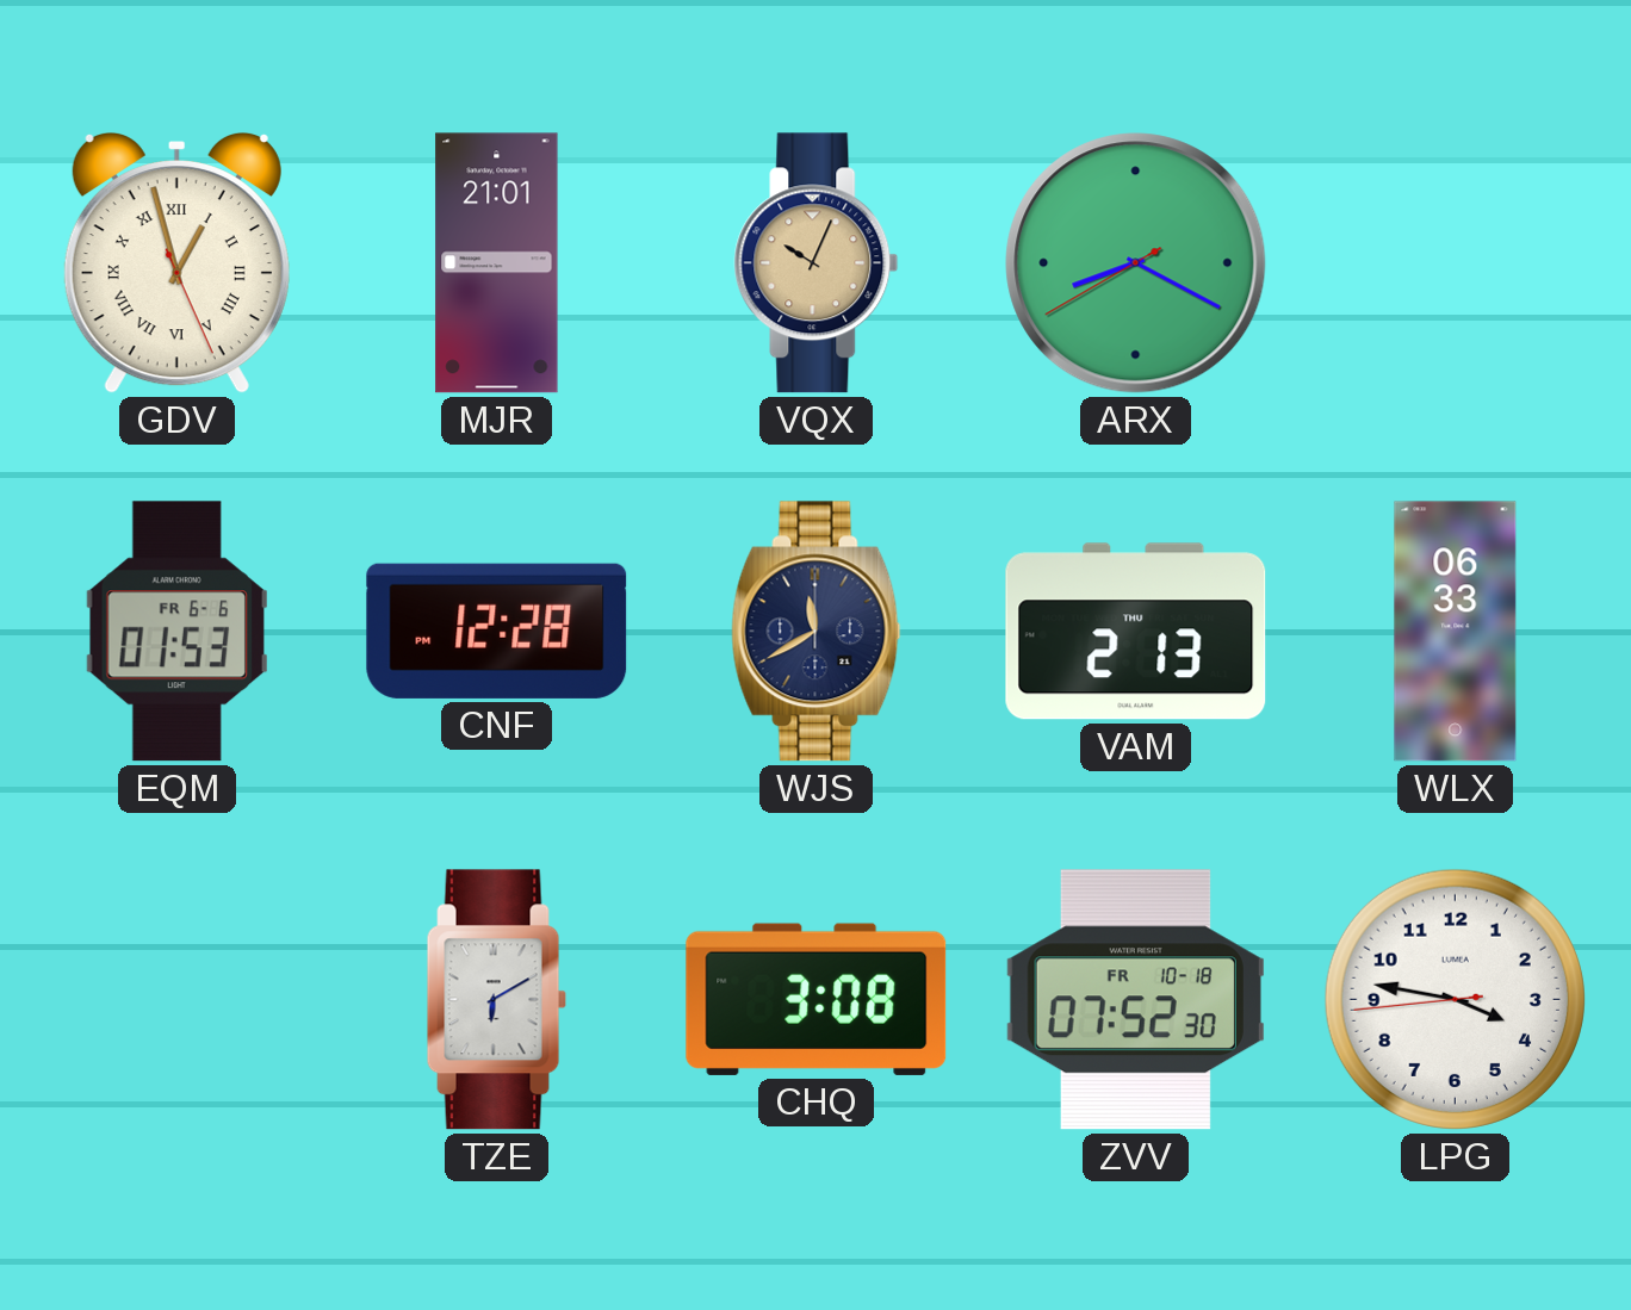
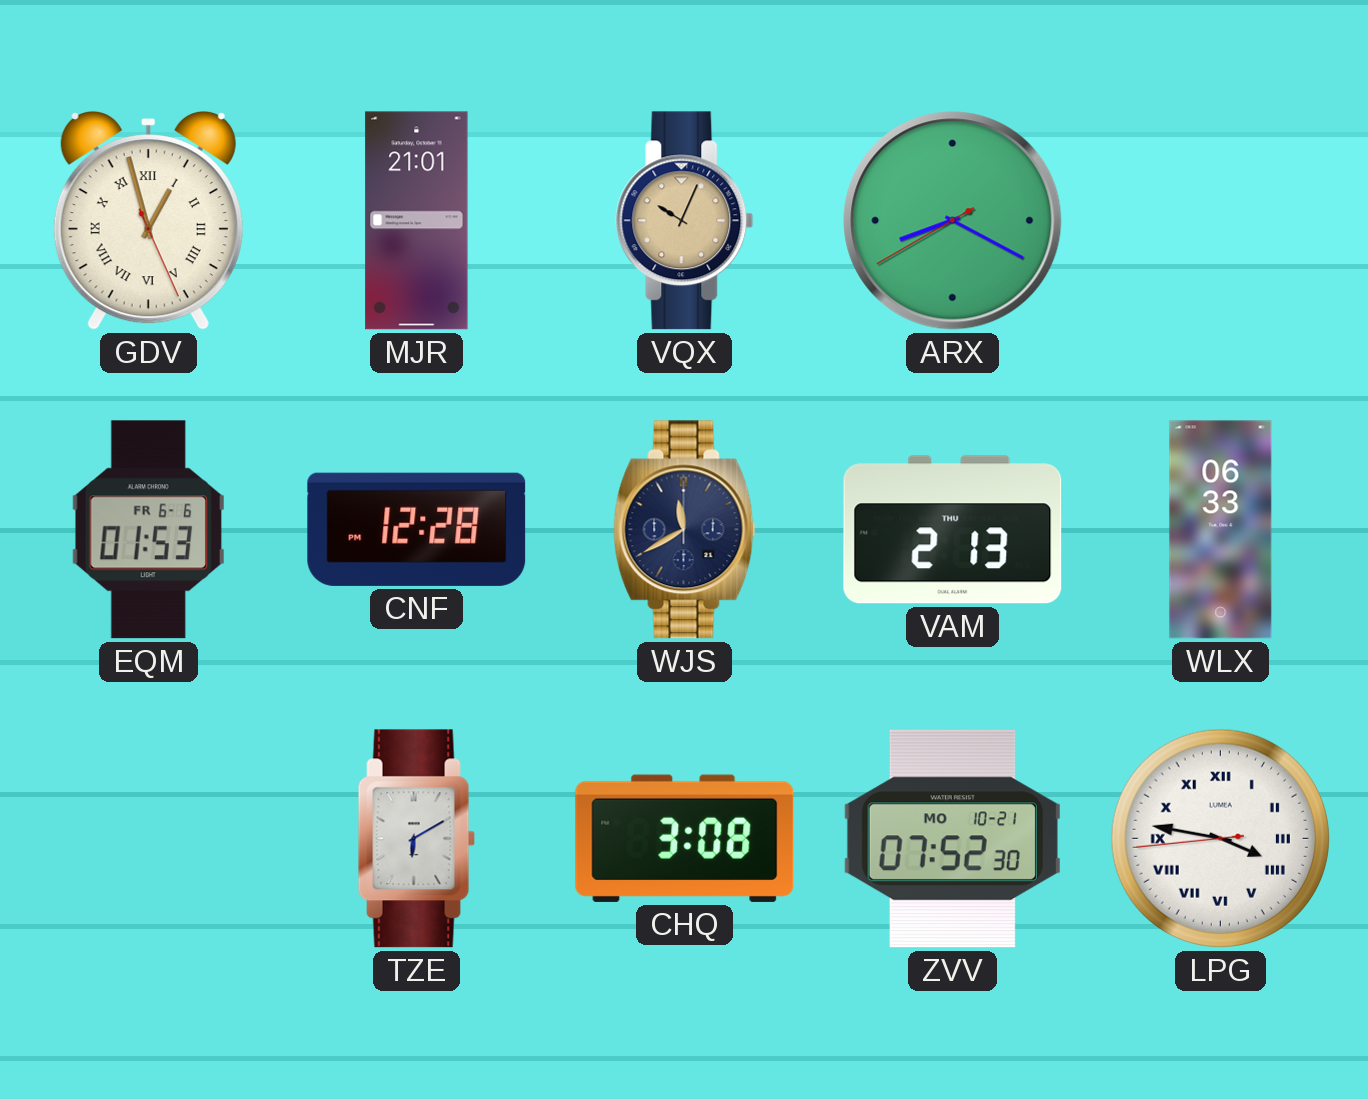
ZVV date: FR 10-18 -> MO 10-21
LPG numerals: Arabic -> Roman
